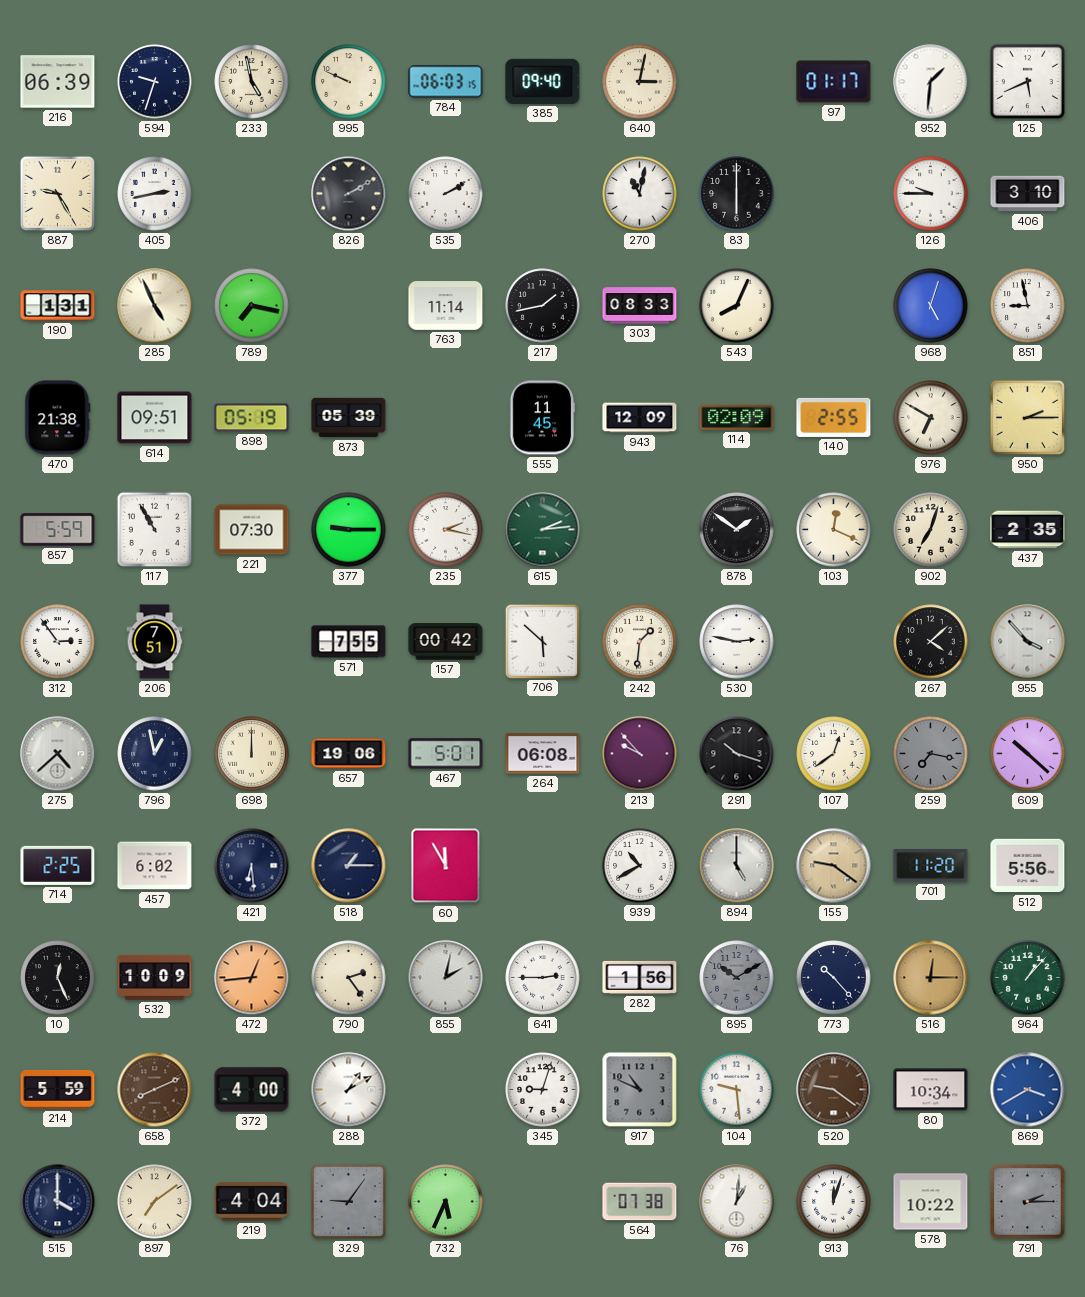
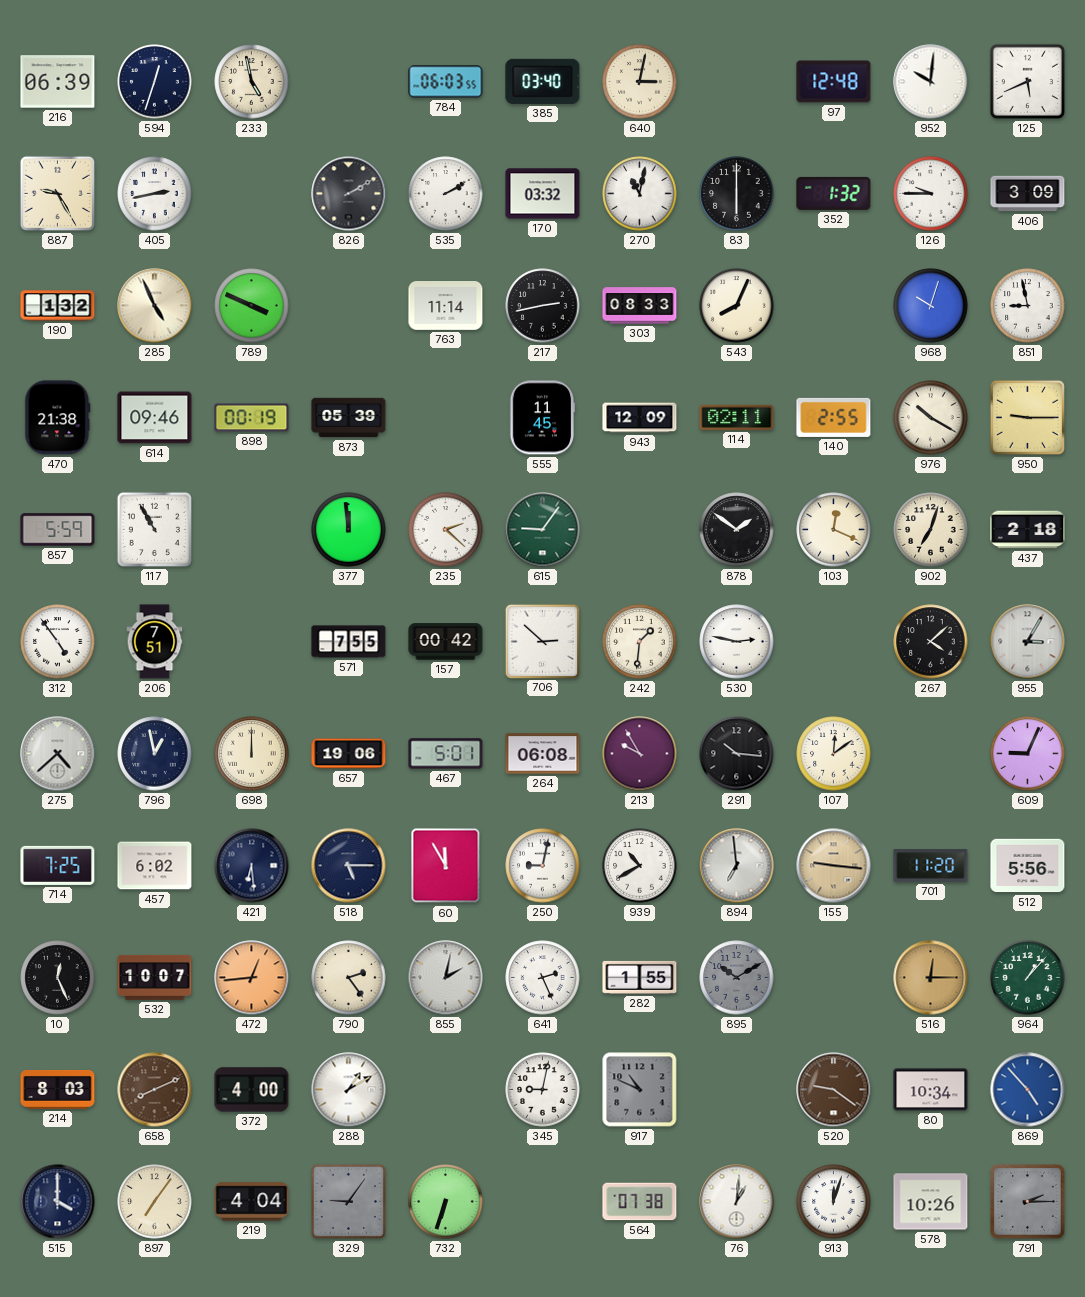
594: 9:33 -> 12:33
995: 9:49 -> none
784: 06:03:15 -> 06:03:55
385: 09:40 -> 03:40
97: 01:17 -> 12:48
952: 1:31 -> 10:01
170: none -> 03:32
352: none -> 1:32
406: 3:10 -> 3:09
190: 1:31 -> 1:32
789: 7:17 -> 3:49
217: 1:43 -> 2:43
968: 5:03 -> 10:03
614: 09:51 -> 09:46
898: 05:19 -> 00:19
114: 02:09 -> 02:11
976: 6:50 -> 10:20
950: 2:15 -> 9:15
221: 07:30 -> none
377: 9:15 -> 11:59
235: 2:17 -> 2:22
615: 2:14 -> 9:06
437: 2:35 -> 2:18
312: 2:54 -> 4:54
706: 5:52 -> 2:52
955: 3:53 -> 3:05
213: 9:53 -> 9:55
291: 10:18 -> 10:16
107: 12:39 -> 12:09
259: 7:17 -> none
609: 10:22 -> 9:04
714: 2:25 -> 7:25
518: 1:15 -> 5:15
250: none -> 9:02
894: 5:00 -> 6:59
155: 9:21 -> 9:16
532: 10:09 -> 10:07
641: 2:45 -> 2:26
282: 1:56 -> 1:55
773: 10:23 -> none
214: 5:59 -> 8:03
345: 9:03 -> 9:02
104: 9:29 -> none
869: 3:40 -> 4:53
897: 7:09 -> 7:06
732: 5:34 -> 6:33
578: 10:22 -> 10:26
